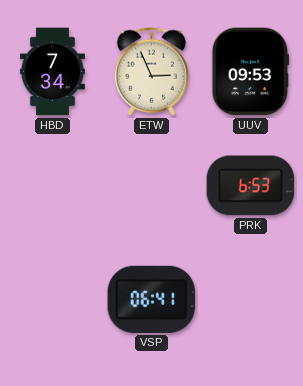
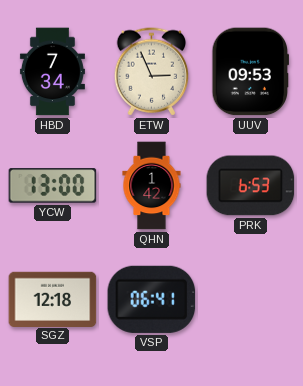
YCW: none -> 13:00
QHN: none -> 1:42
SGZ: none -> 12:18
